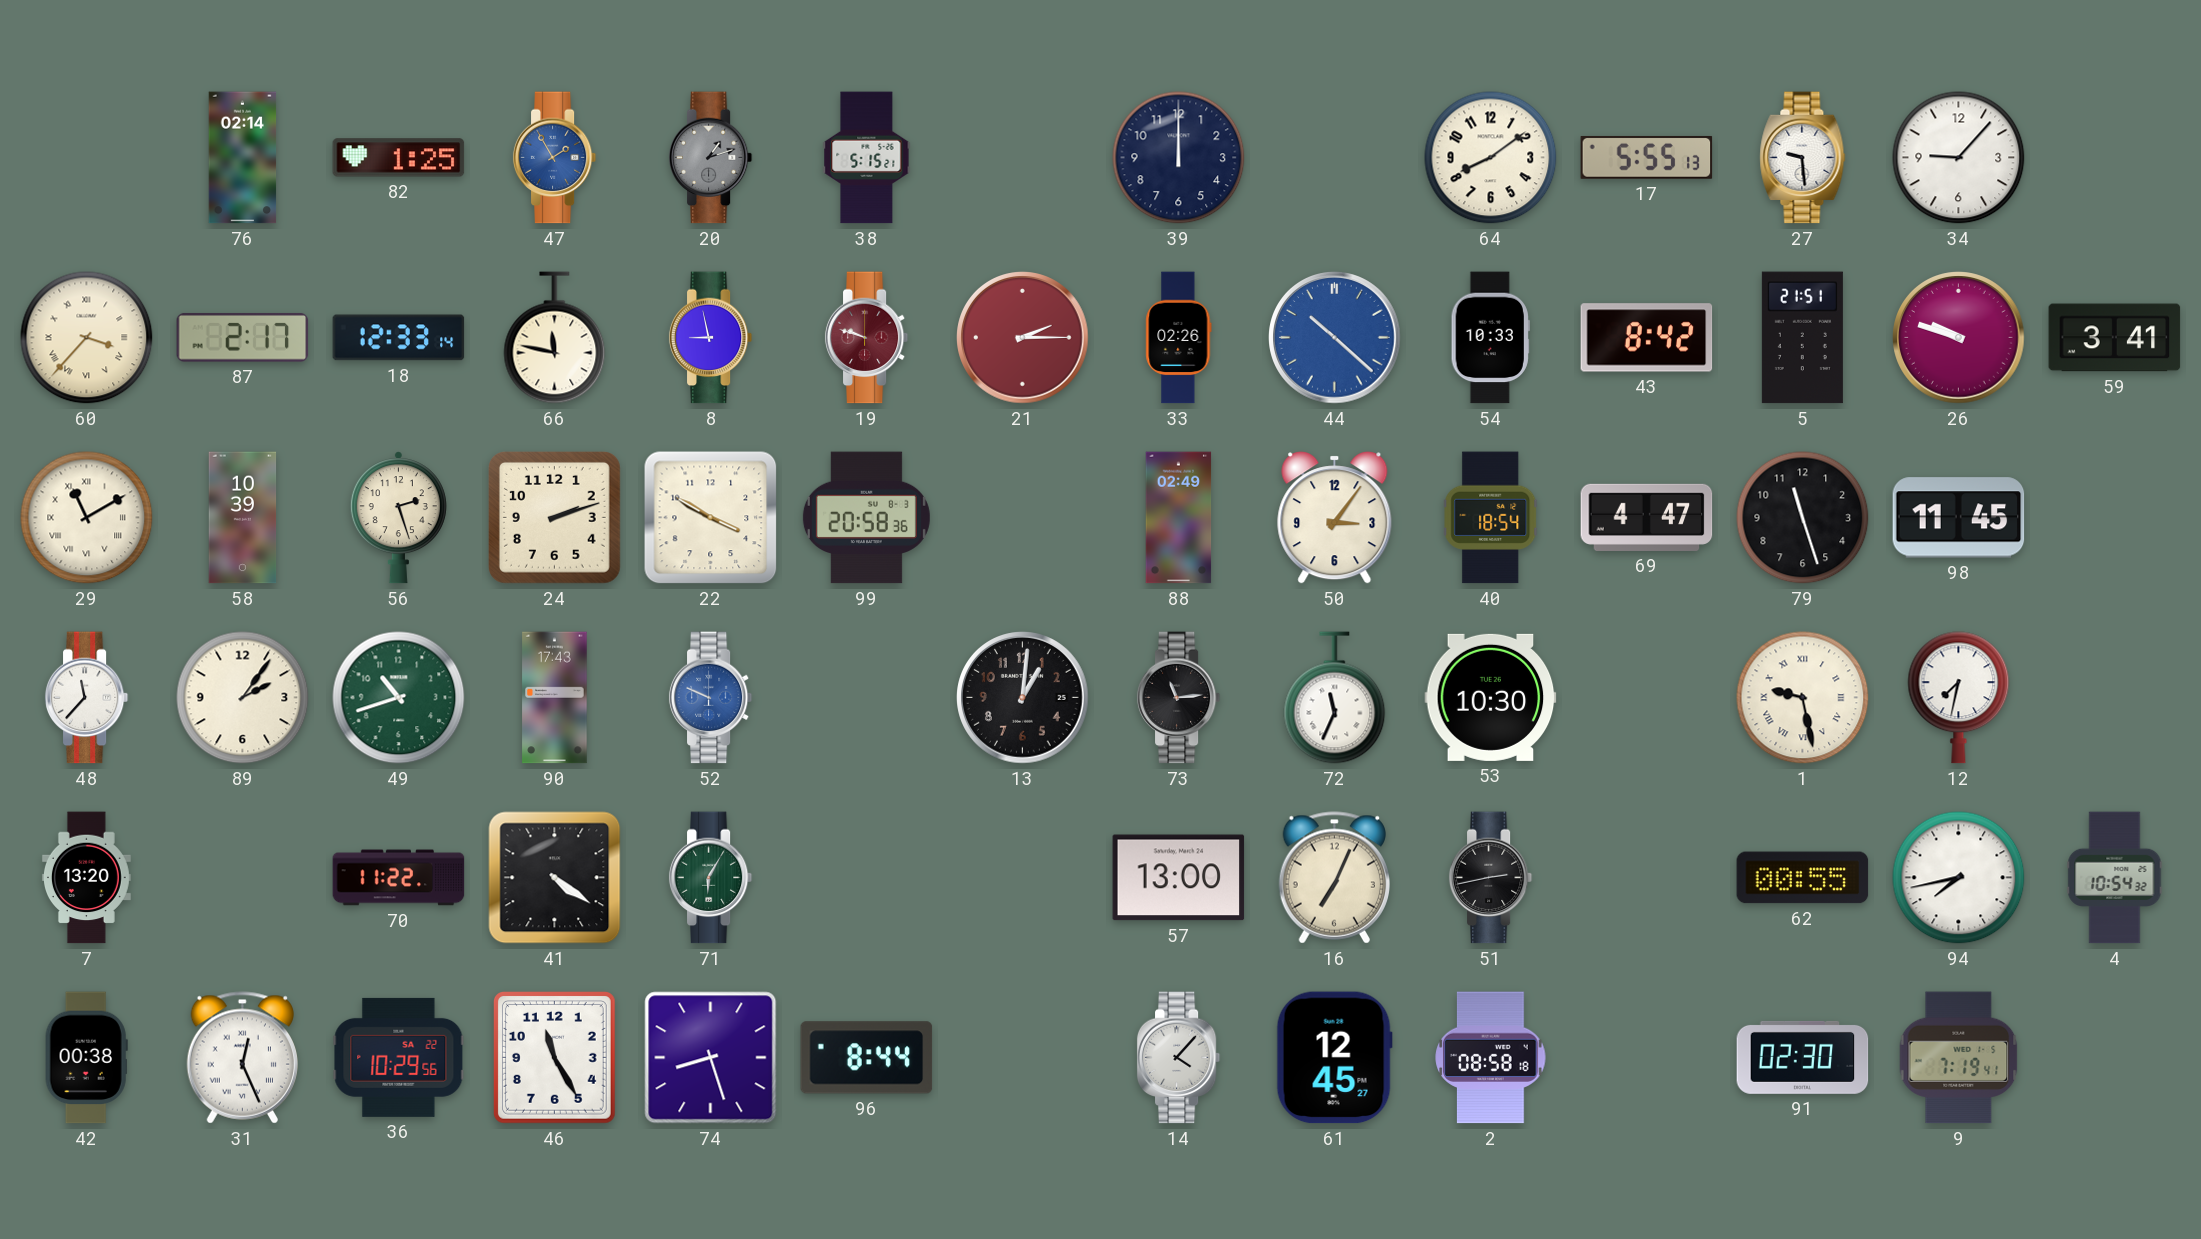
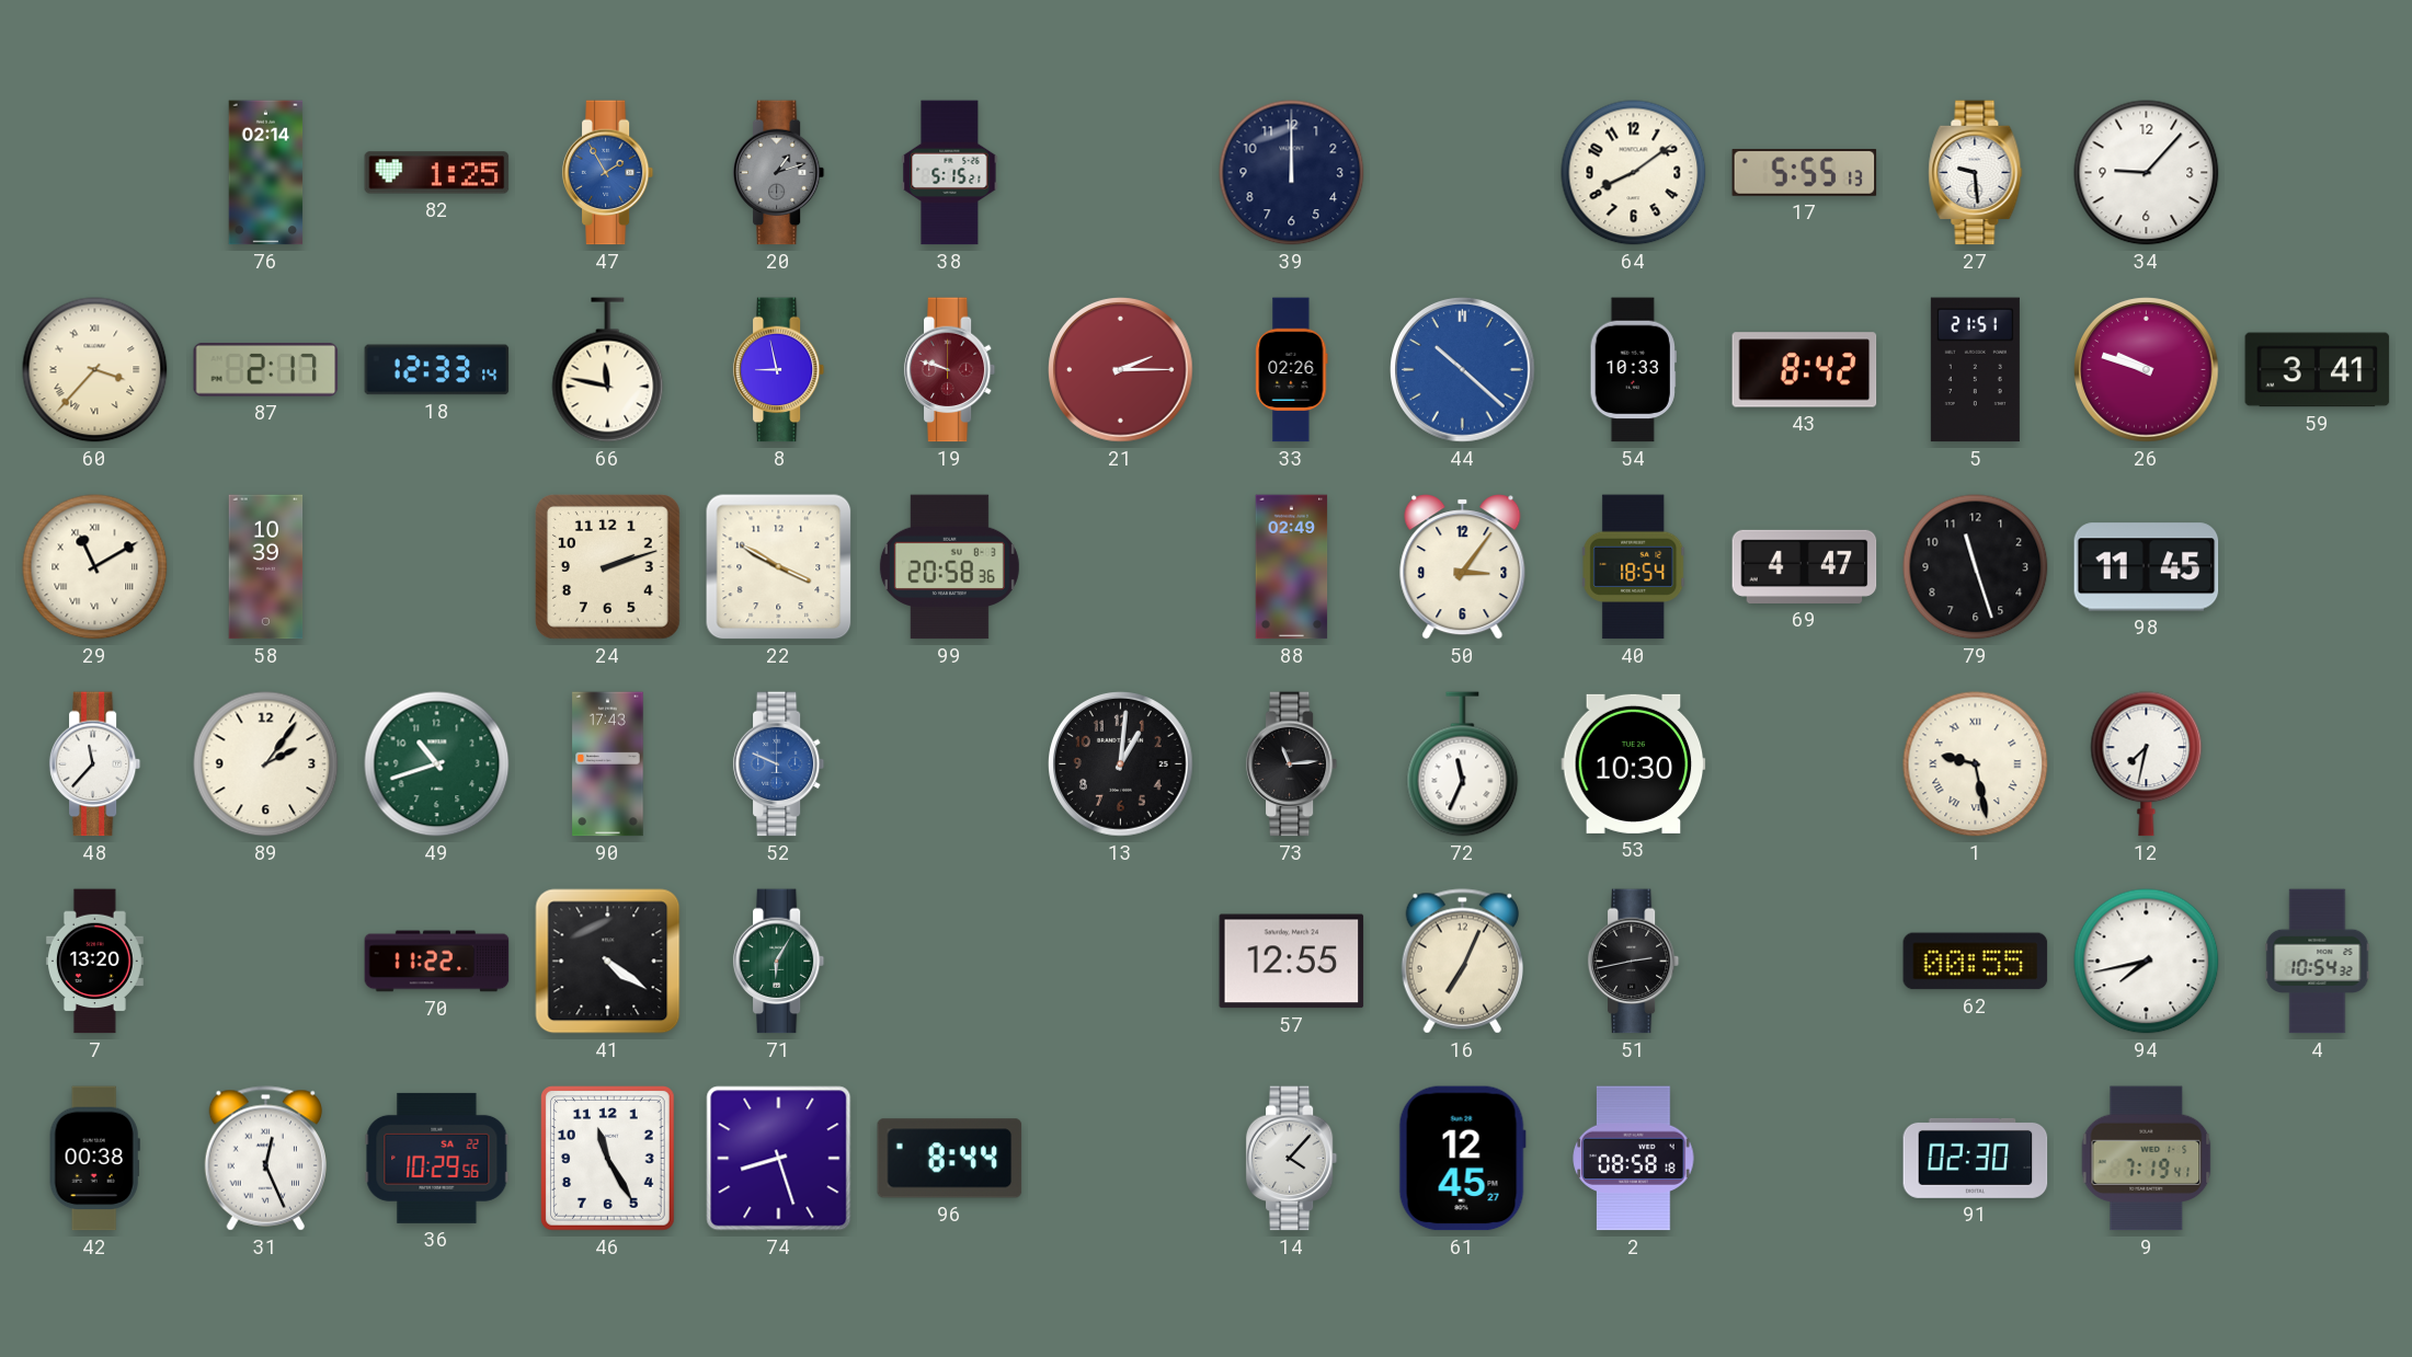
56: 2:27 -> none
57: 13:00 -> 12:55
